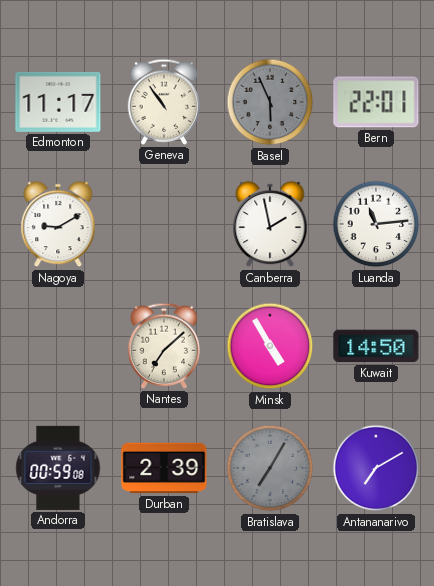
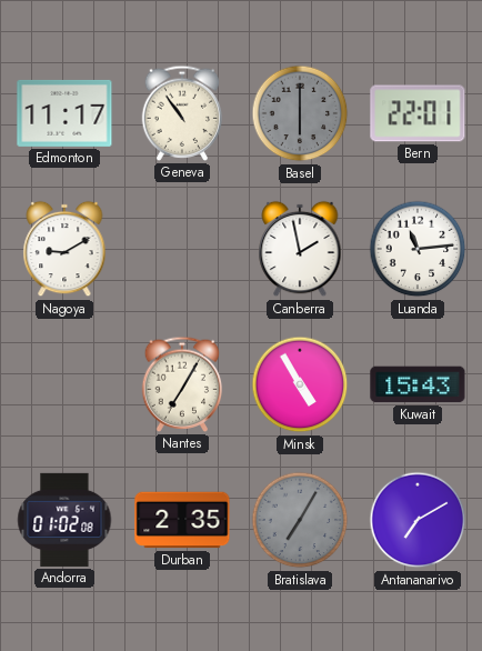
Basel: 5:56 -> 6:00
Nantes: 7:08 -> 7:05
Kuwait: 14:50 -> 15:43
Andorra: 00:59 -> 01:02
Durban: 2:39 -> 2:35
